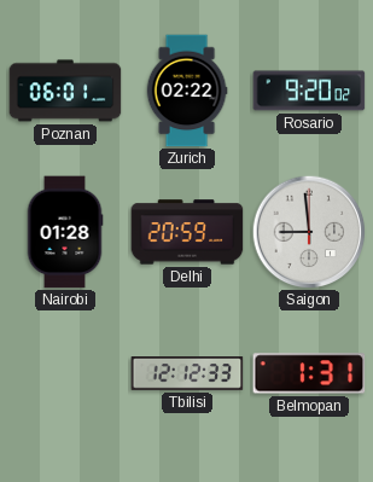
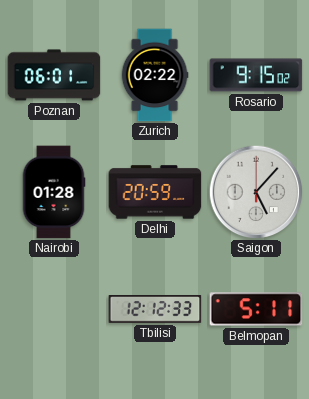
Rosario: 9:20 -> 9:15
Saigon: 8:59 -> 5:07
Belmopan: 1:31 -> 5:11
